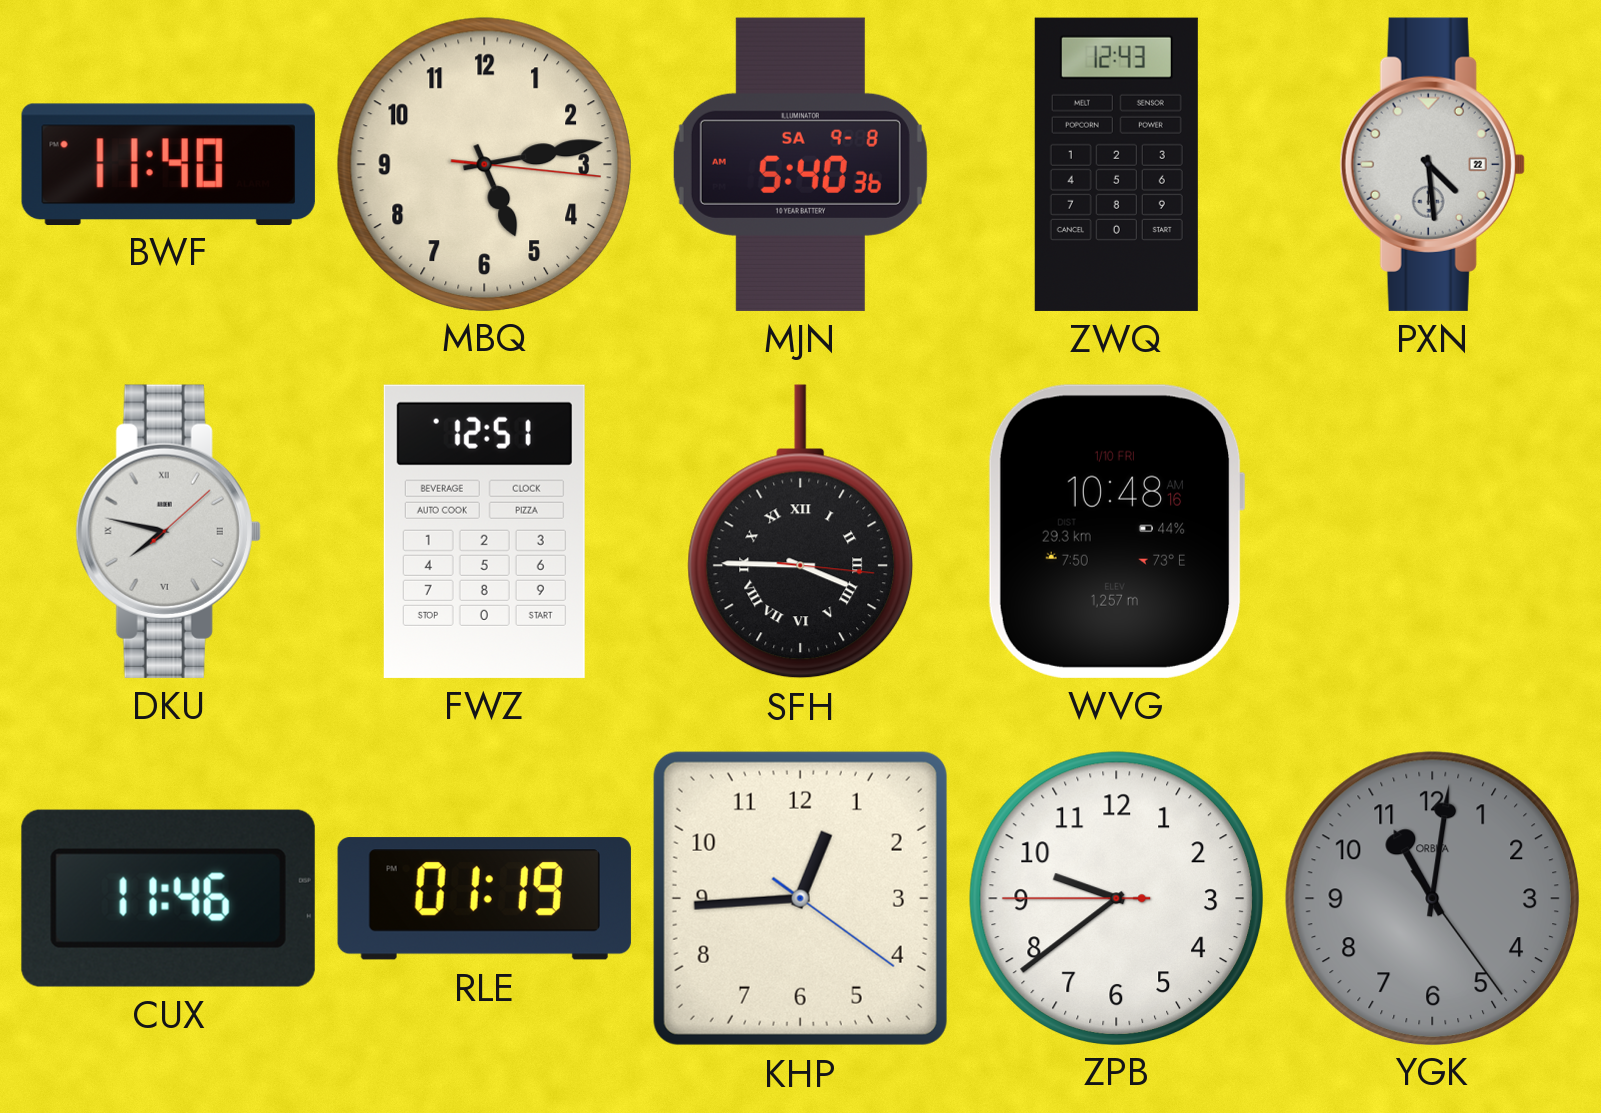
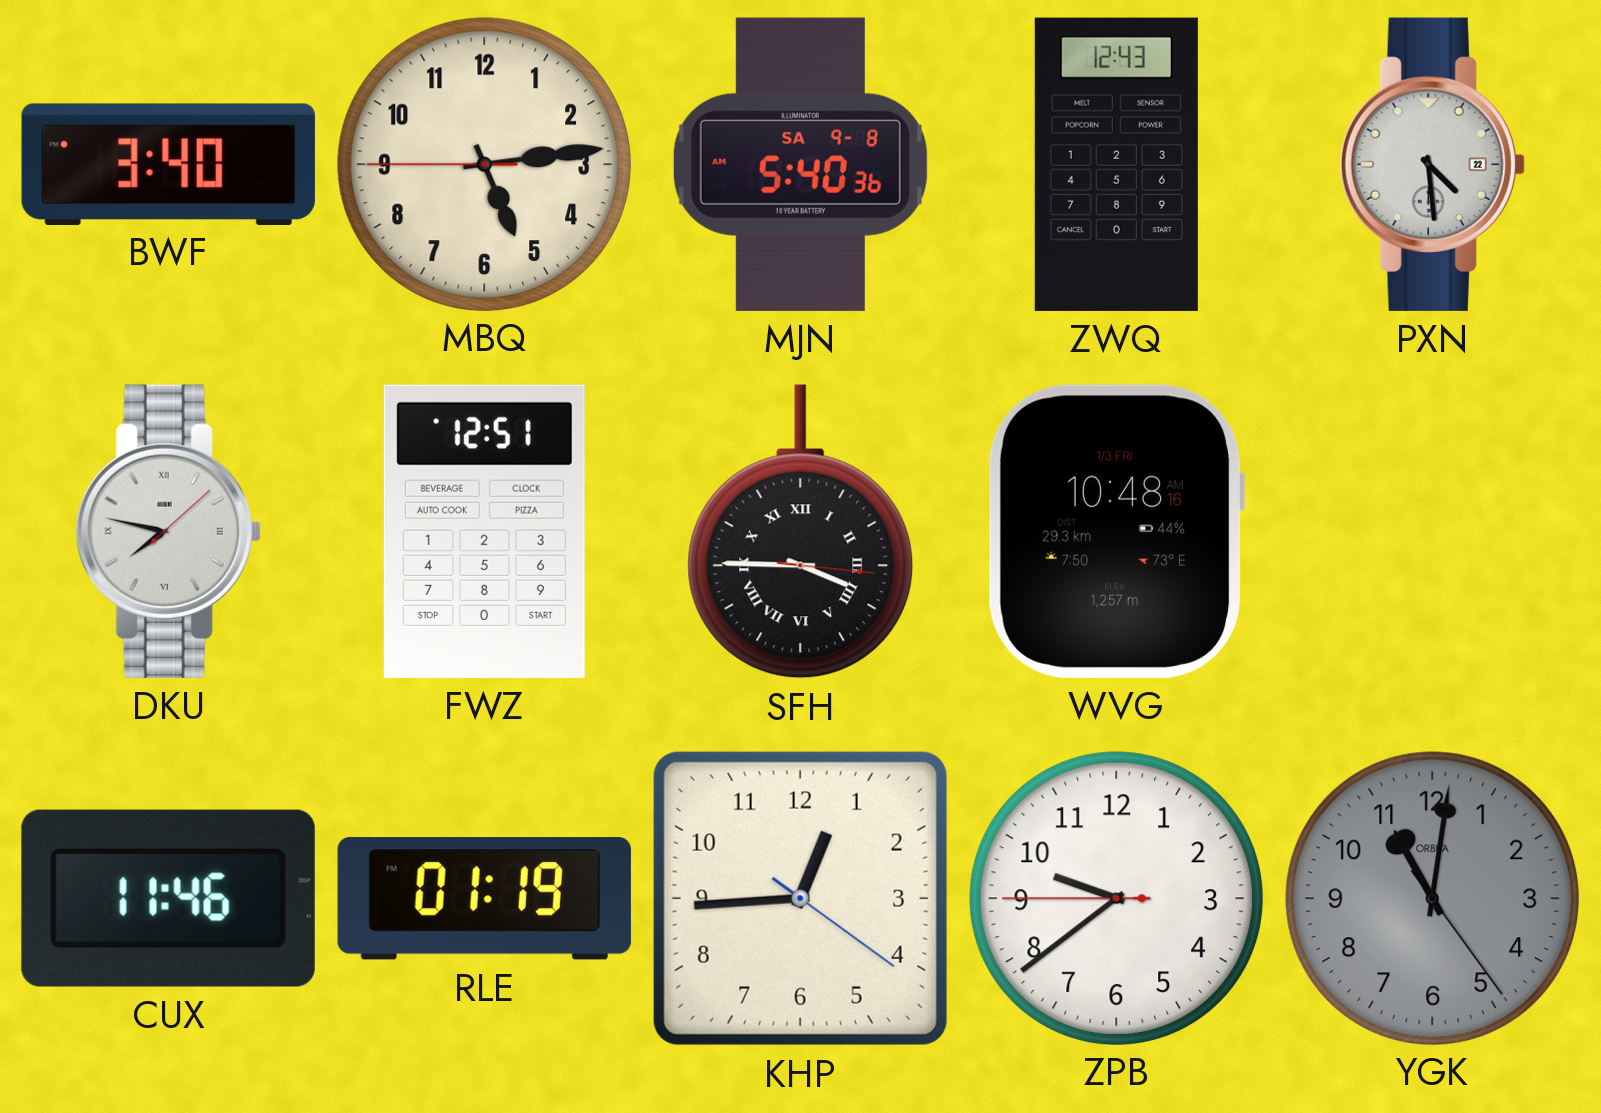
BWF: 11:40 -> 3:40
MBQ: 5:13:16 -> 5:13:45
WVG date: 1/10 FRI -> 1/3 FRI
